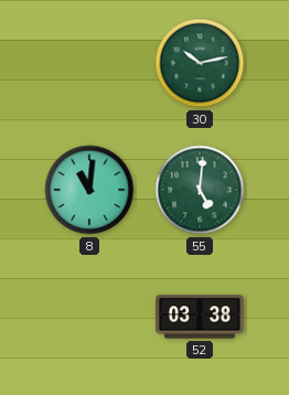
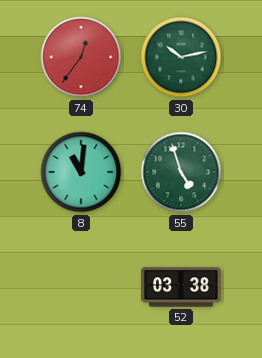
74: none -> 12:36
55: 5:01 -> 4:57
